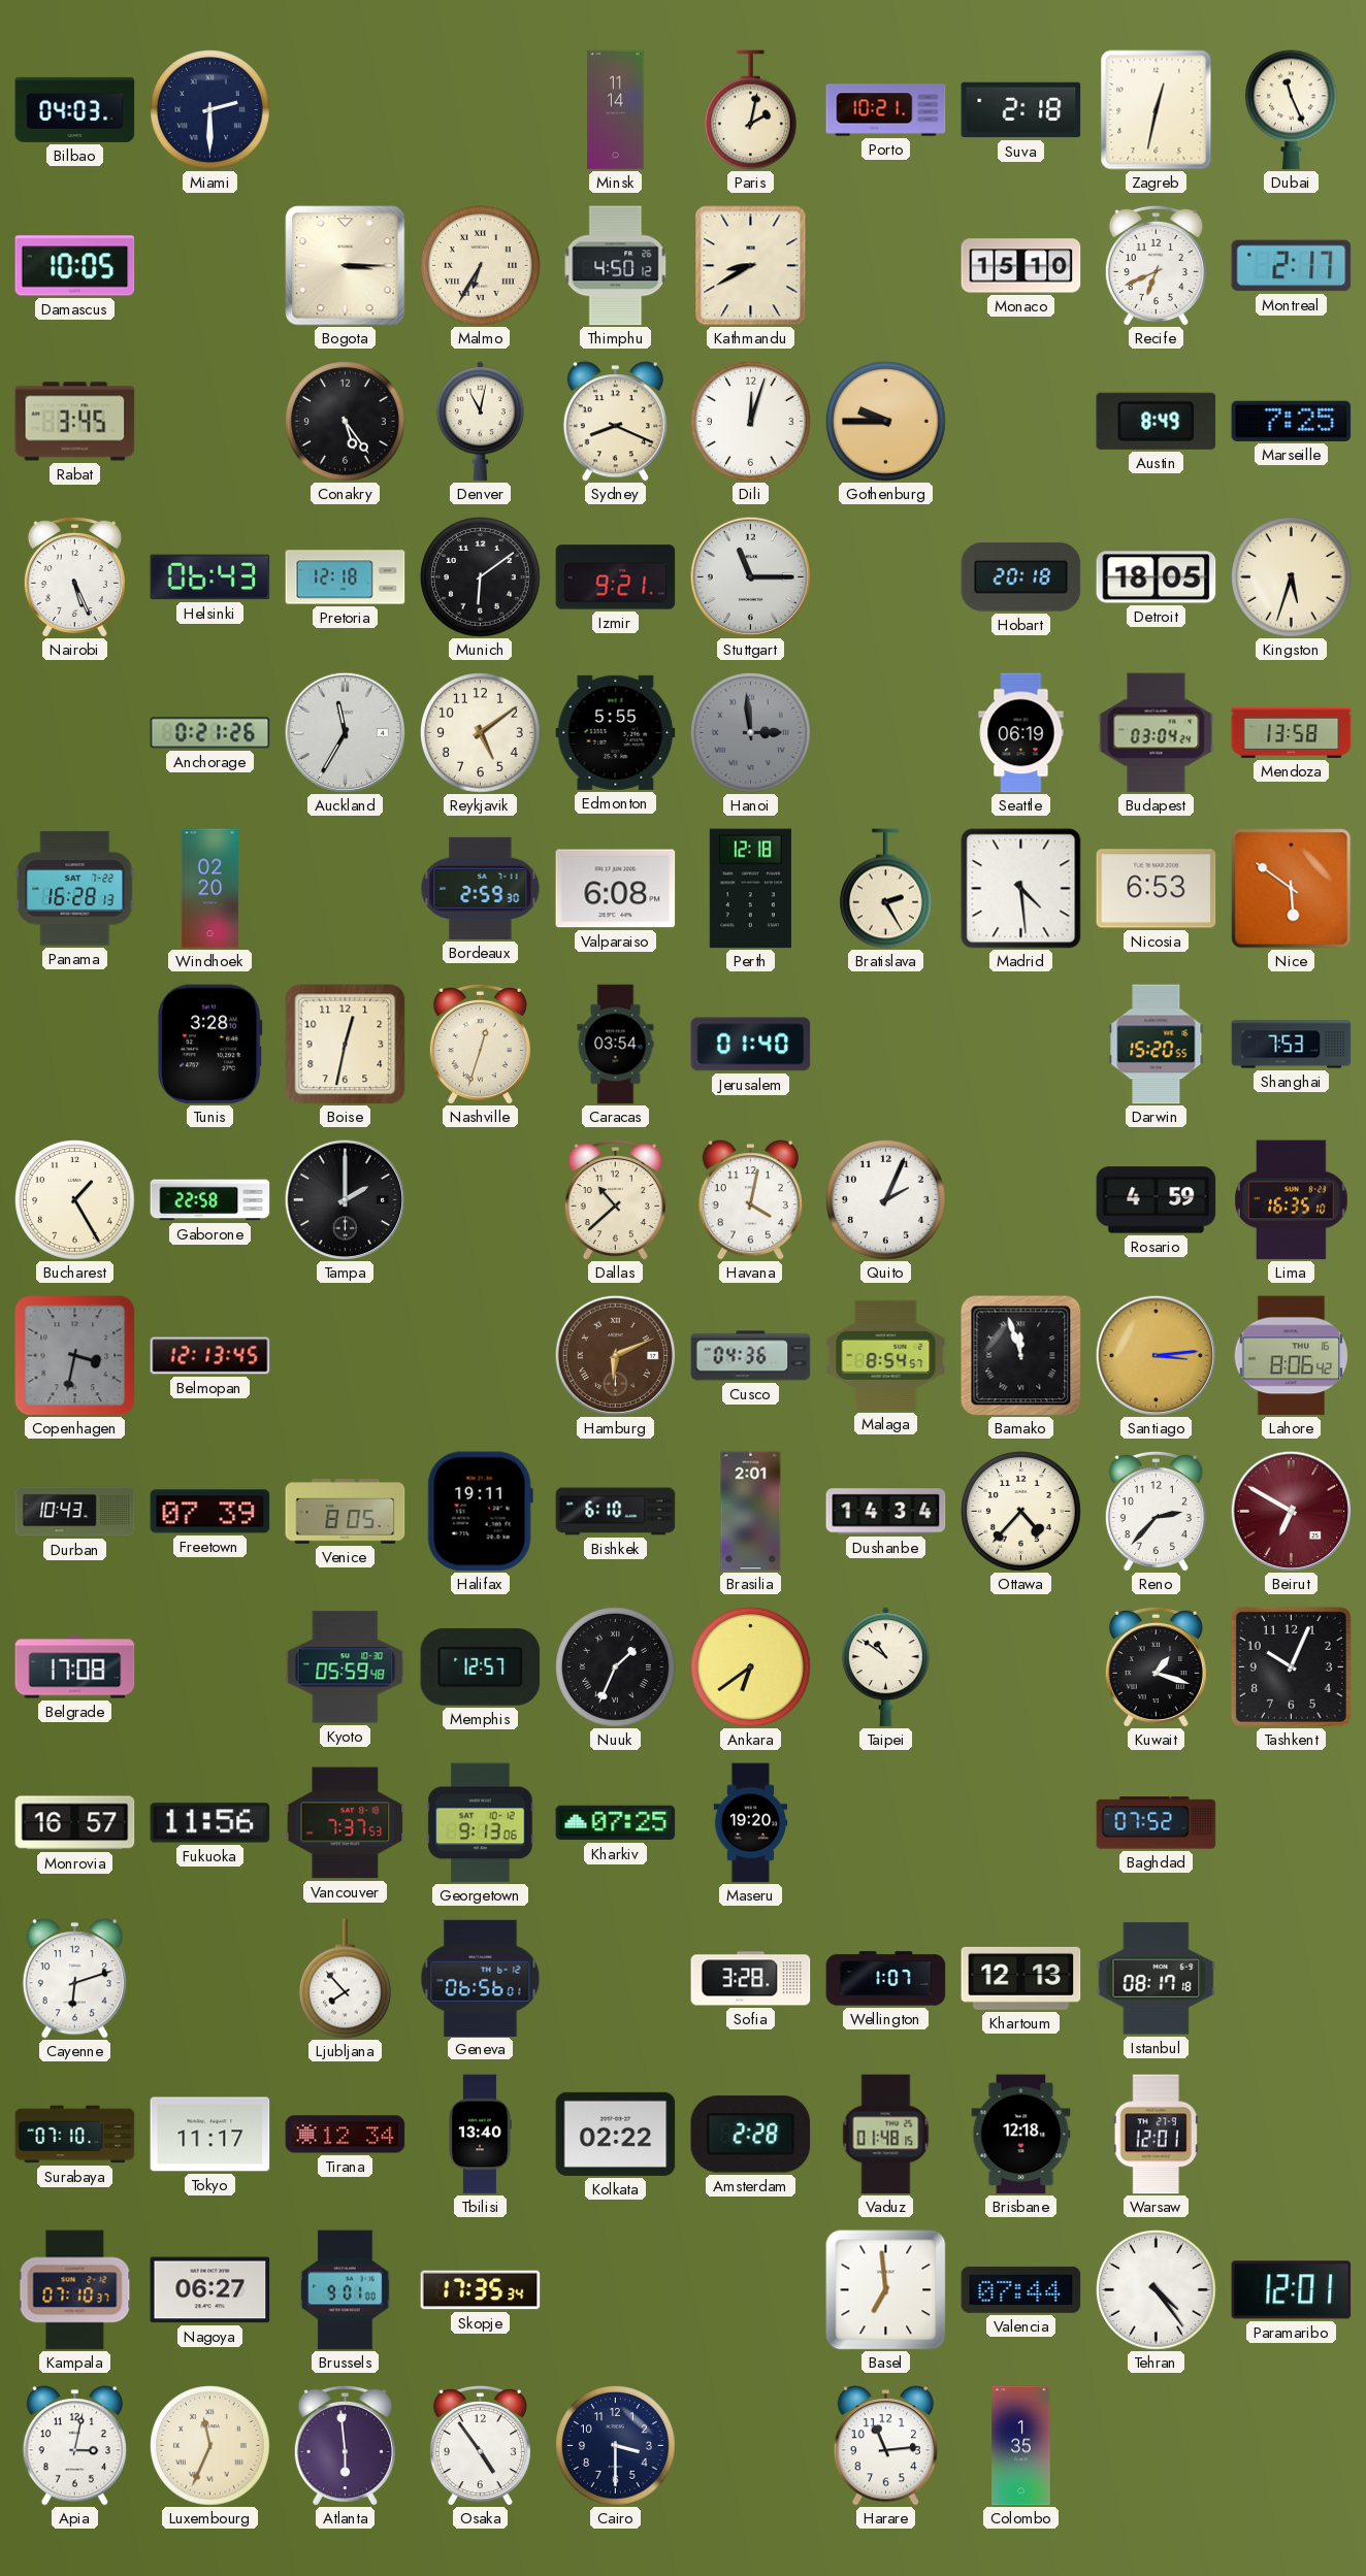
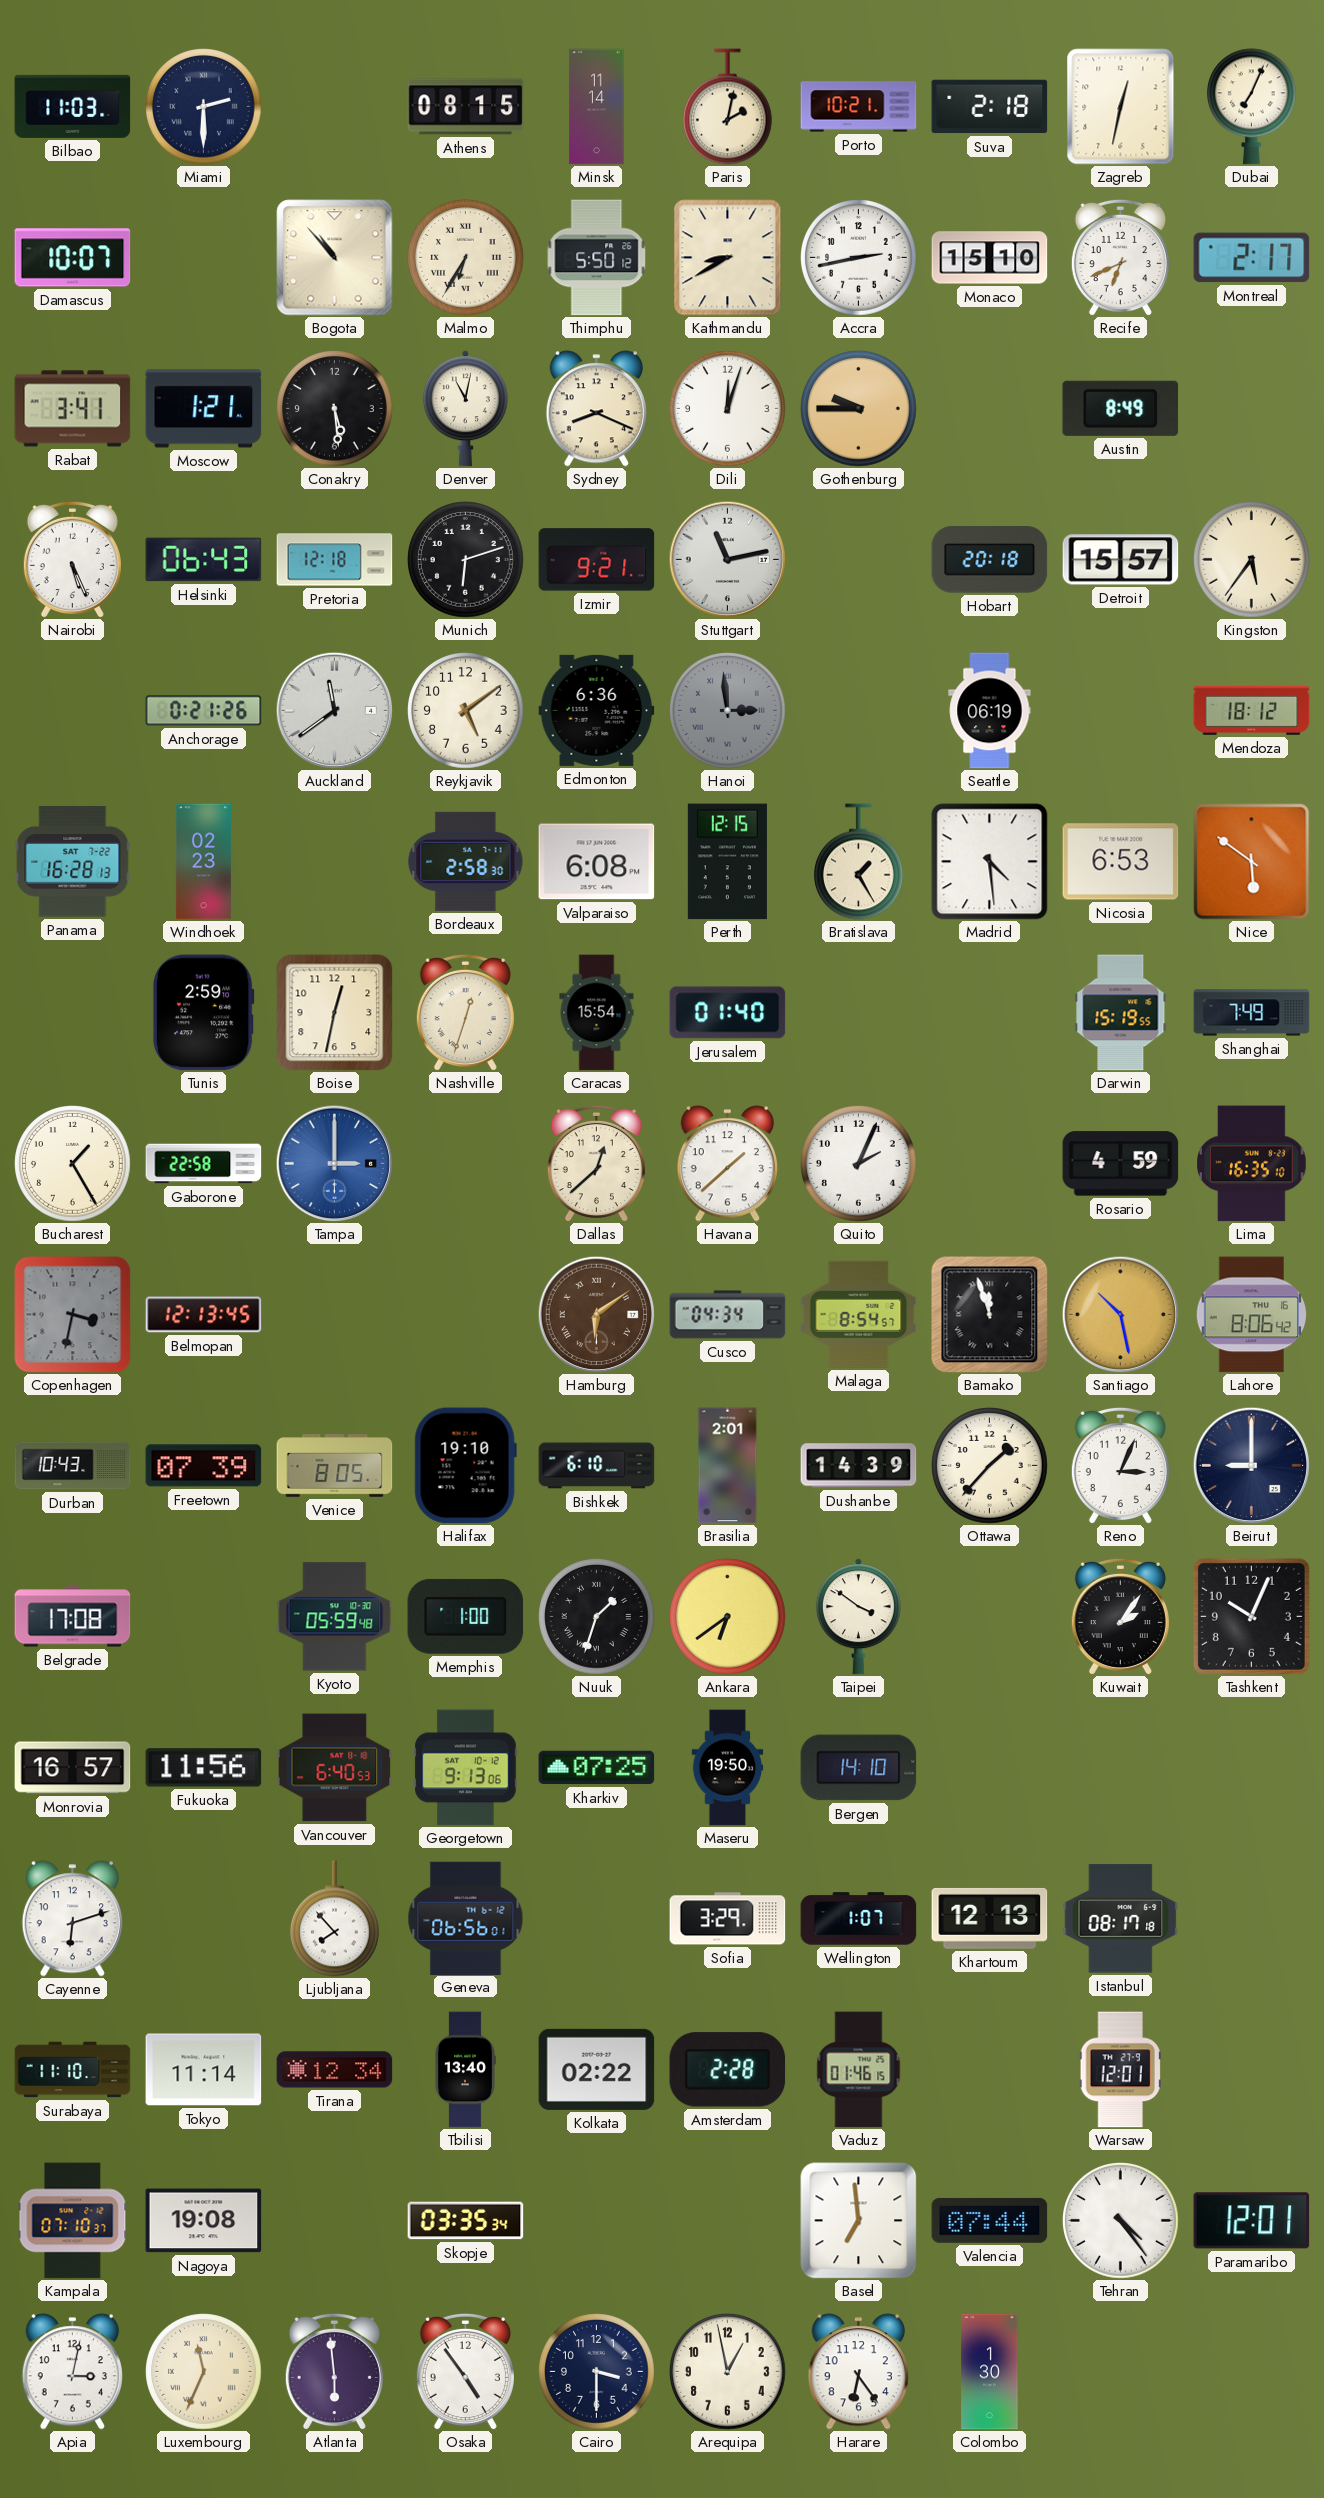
Bilbao: 04:03 -> 11:03
Athens: none -> 08:15
Dubai: 11:26 -> 7:04
Damascus: 10:05 -> 10:07
Bogota: 3:15 -> 10:53
Thimphu: 4:50 -> 5:50
Accra: none -> 2:43
Rabat: 3:45 -> 3:41
Moscow: none -> 1:21
Conakry: 5:24 -> 5:29
Marseille: 7:25 -> none
Munich: 6:09 -> 6:12
Stuttgart: 11:15 -> 11:13
Detroit: 18:05 -> 15:57
Kingston: 5:33 -> 5:36
Auckland: 11:35 -> 11:39
Edmonton: 5:55 -> 6:36
Budapest: 03:04 -> none
Mendoza: 13:58 -> 18:12
Windhoek: 02:20 -> 02:23
Bordeaux: 2:59 -> 2:58
Perth: 12:18 -> 12:15
Bratislava: 2:25 -> 1:25
Tunis: 3:28 -> 2:59
Caracas: 03:54 -> 15:54
Darwin: 15:20 -> 15:19
Shanghai: 7:53 -> 7:49
Tampa: 2:00 -> 3:00
Tampa dial: black -> blue
Dallas: 10:38 -> 12:38
Havana: 4:02 -> 1:38
Hamburg: 6:11 -> 6:09
Cusco: 04:36 -> 04:34
Santiago: 3:14 -> 10:28
Halifax: 19:11 -> 19:10
Dushanbe: 14:34 -> 14:39
Ottawa: 4:37 -> 1:37
Reno: 2:37 -> 3:04
Beirut: 6:50 -> 9:00
Beirut dial: burgundy -> navy
Memphis: 12:57 -> 1:00
Nuuk: 1:34 -> 1:33
Taipei: 10:51 -> 3:51
Kuwait: 1:18 -> 2:06
Vancouver: 7:37 -> 6:40
Maseru: 19:20 -> 19:50
Bergen: none -> 14:10
Baghdad: 07:52 -> none
Sofia: 3:28 -> 3:29
Surabaya: 07:10 -> 11:10
Tokyo: 11:17 -> 11:14
Vaduz: 01:48 -> 01:46
Brisbane: 12:18 -> none
Nagoya: 06:27 -> 19:08
Brussels: 9:01 -> none
Skopje: 17:35 -> 03:35
Arequipa: none -> 12:58
Harare: 11:14 -> 6:24
Colombo: 1:35 -> 1:30
